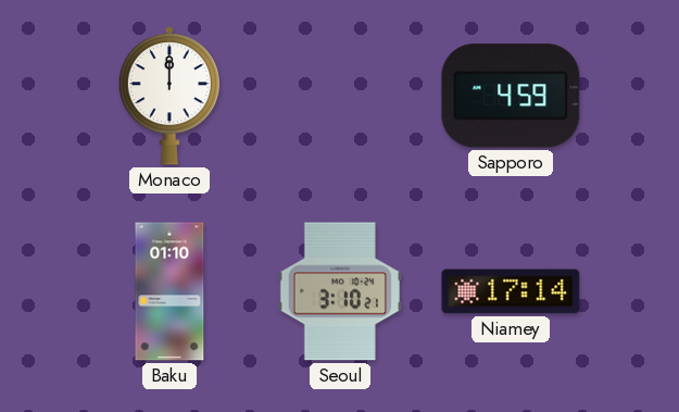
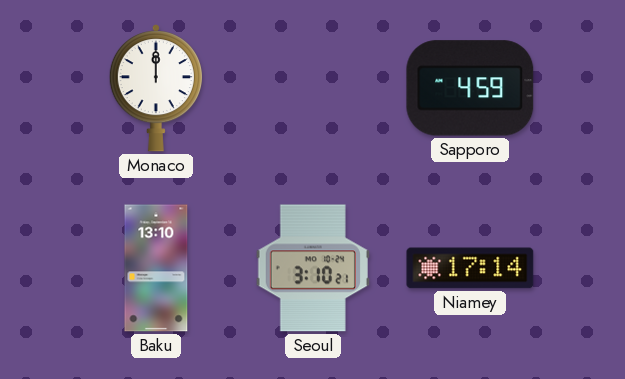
Baku: 01:10 -> 13:10
